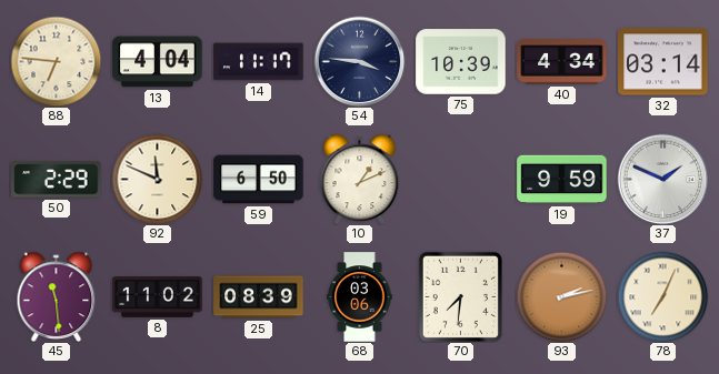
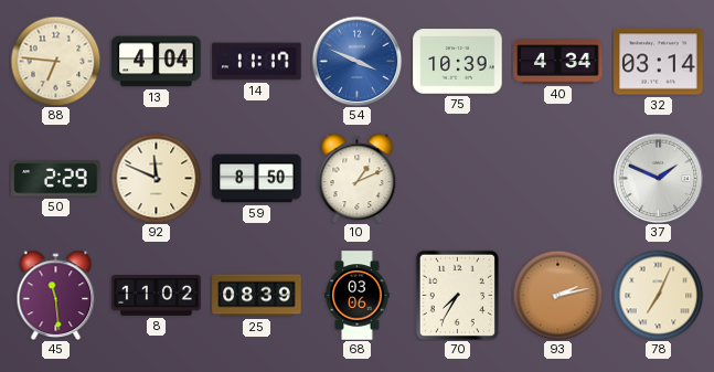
54: 3:46 -> 3:49
54 dial: navy -> blue
59: 6:50 -> 8:50
19: 9:59 -> none
70: 7:31 -> 7:35
